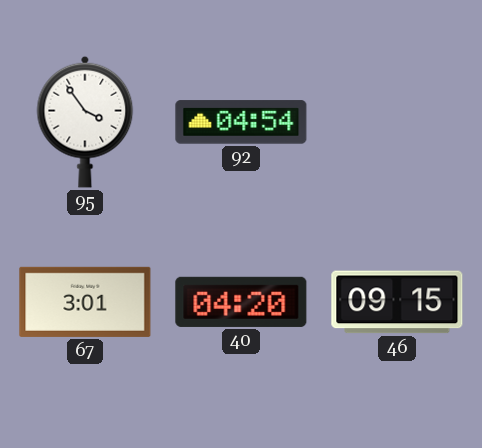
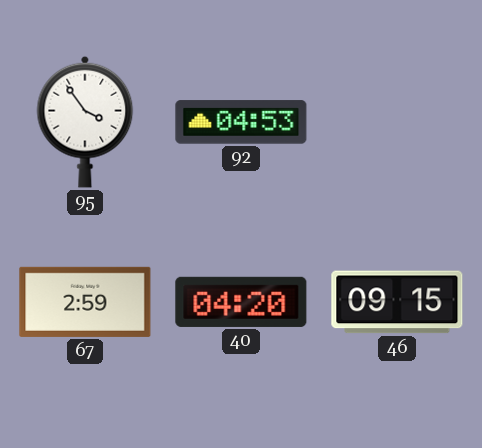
92: 04:54 -> 04:53
67: 3:01 -> 2:59
